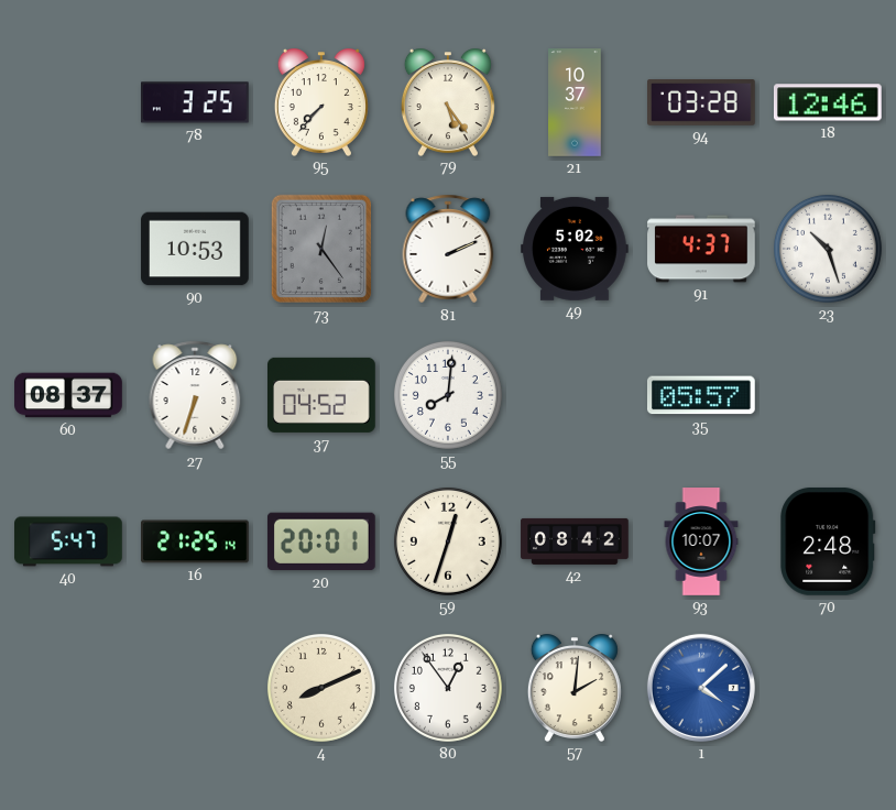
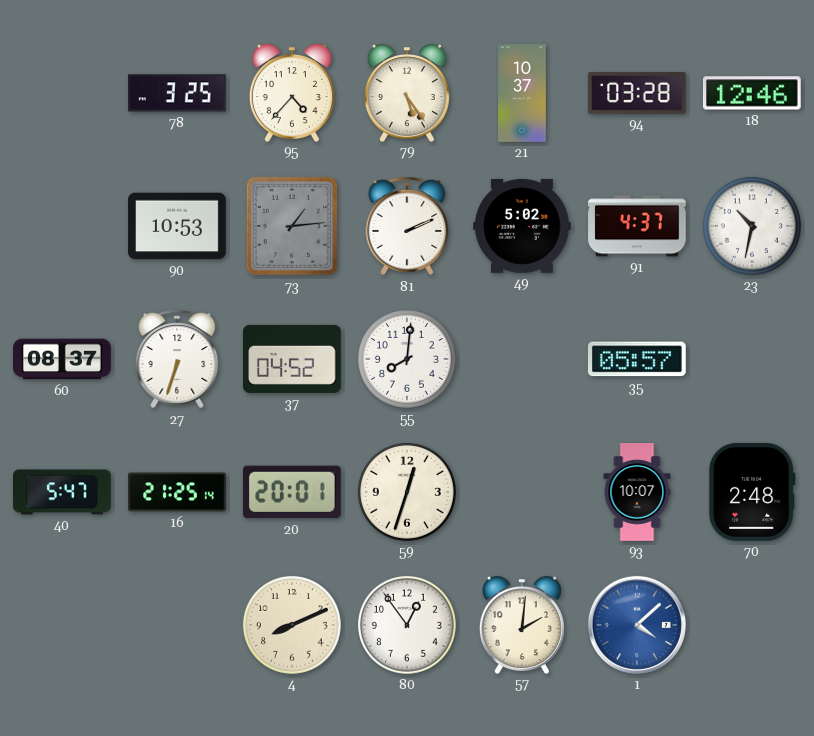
95: 7:37 -> 4:37
73: 12:24 -> 1:14
23: 10:27 -> 10:32
42: 08:42 -> none
